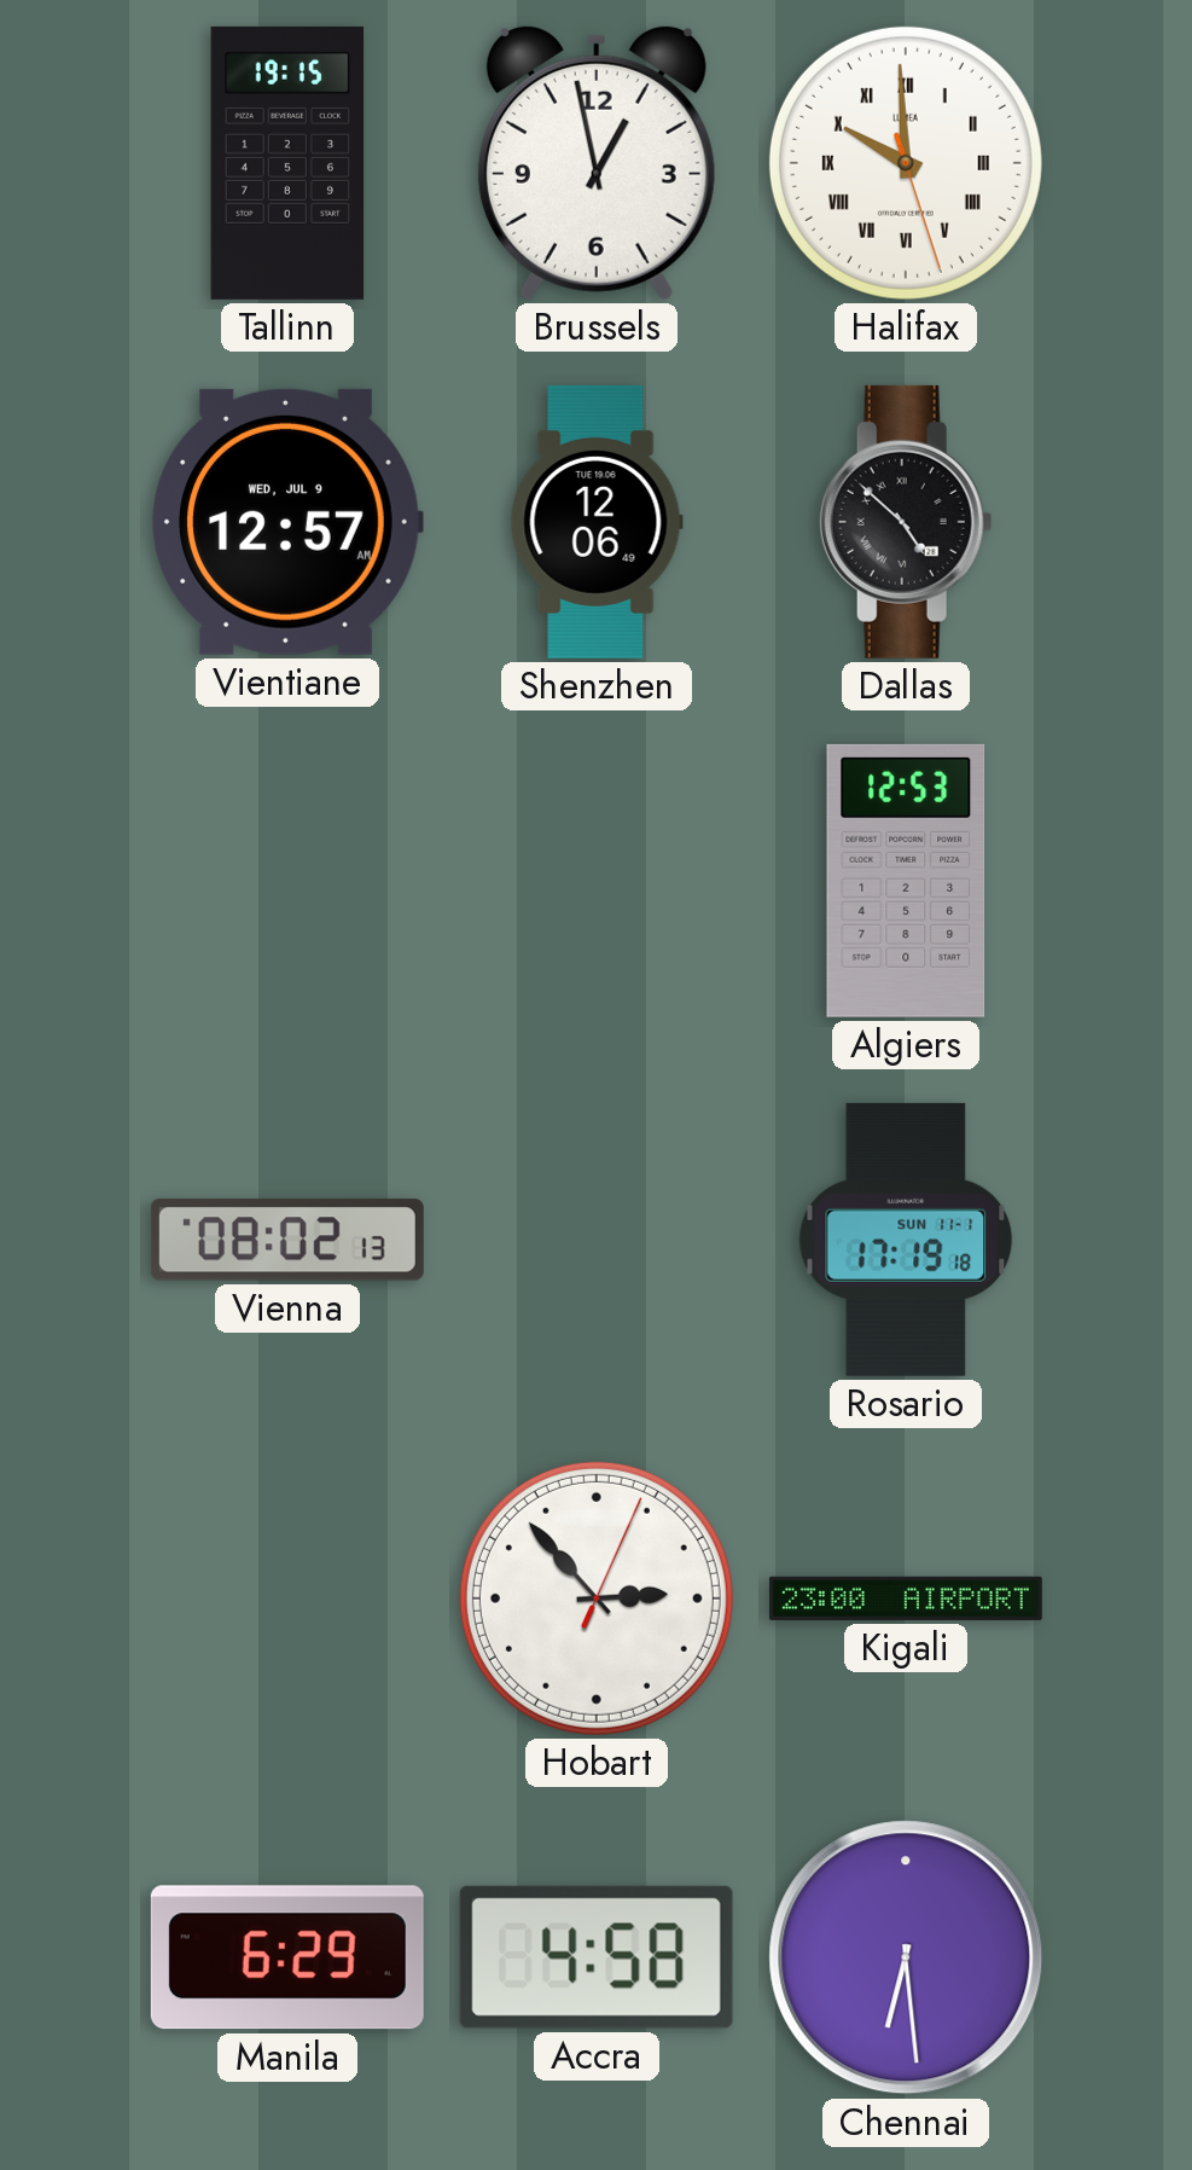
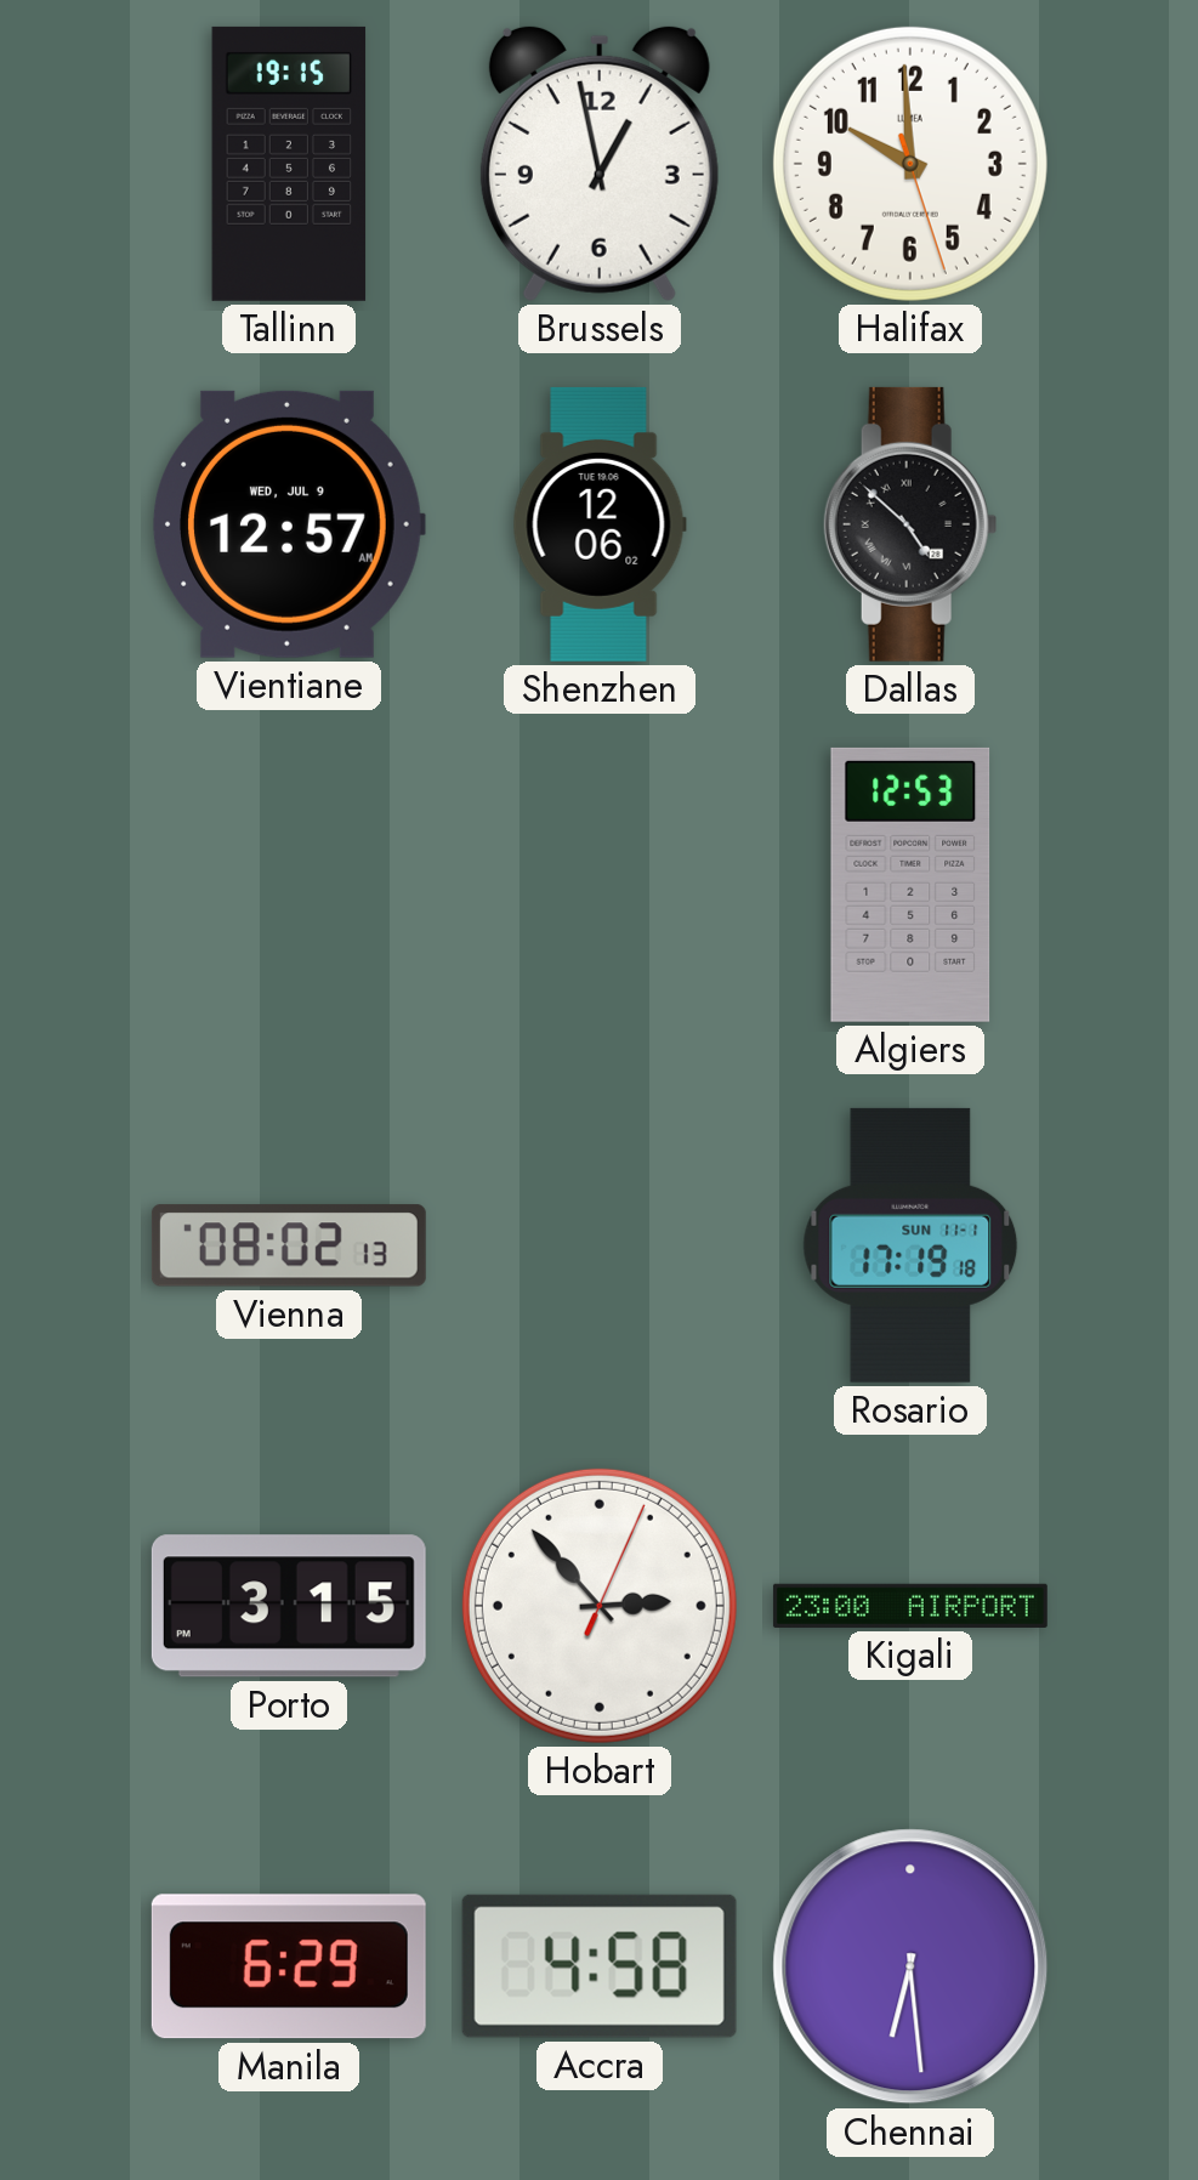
Halifax numerals: Roman -> Arabic
Shenzhen: 12:06:49 -> 12:06:02
Porto: none -> 3:15
